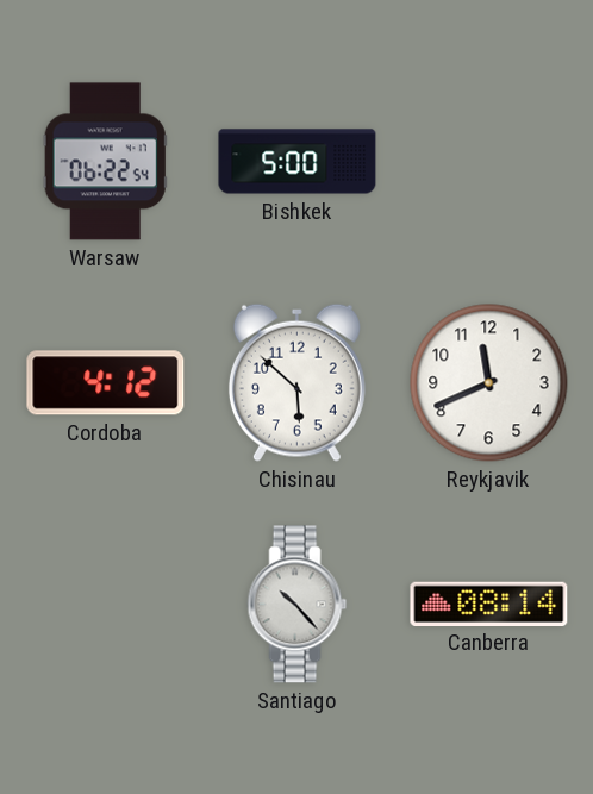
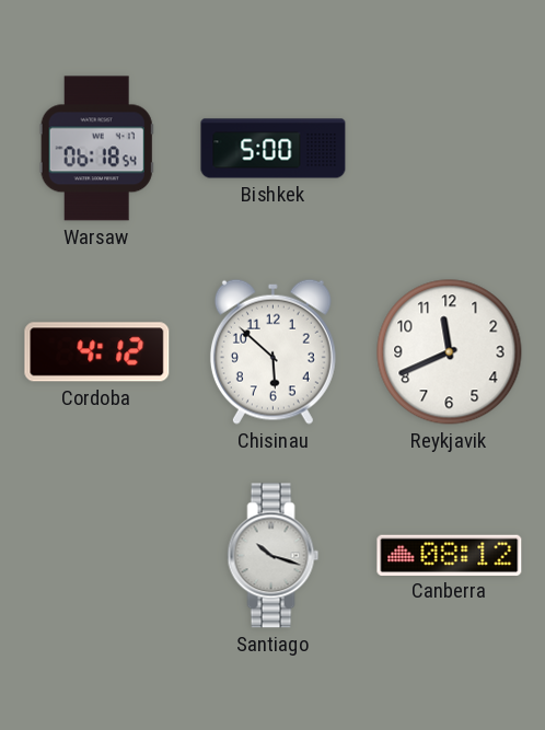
Warsaw: 06:22 -> 06:18
Santiago: 10:23 -> 10:18
Canberra: 08:14 -> 08:12
